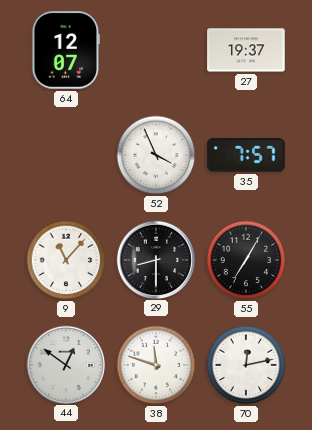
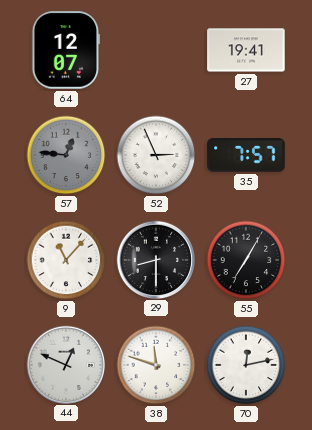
27: 19:37 -> 19:41
57: none -> 12:46
52: 3:56 -> 2:56
44: 12:51 -> 12:49
